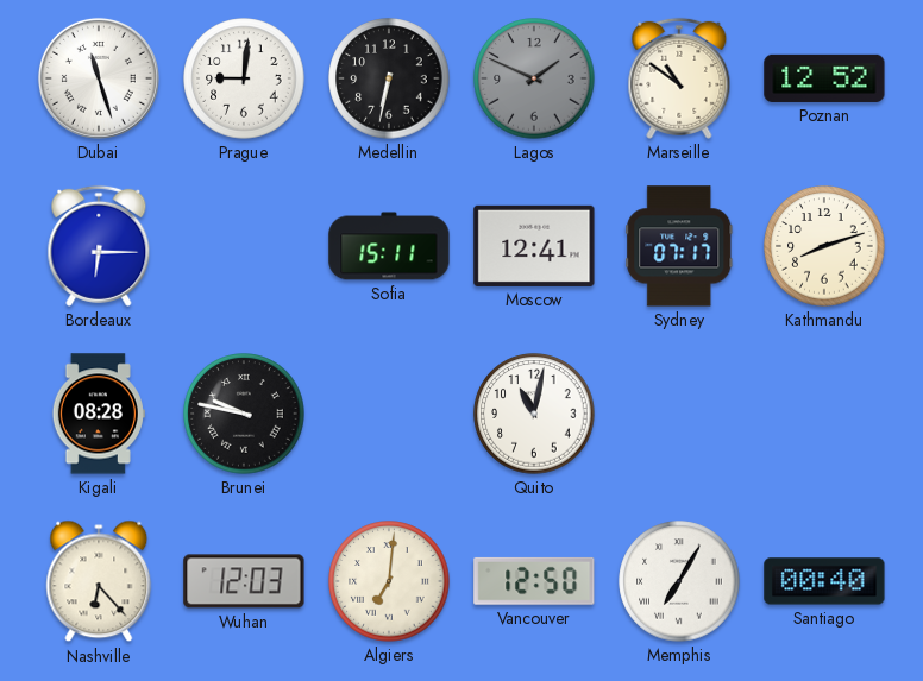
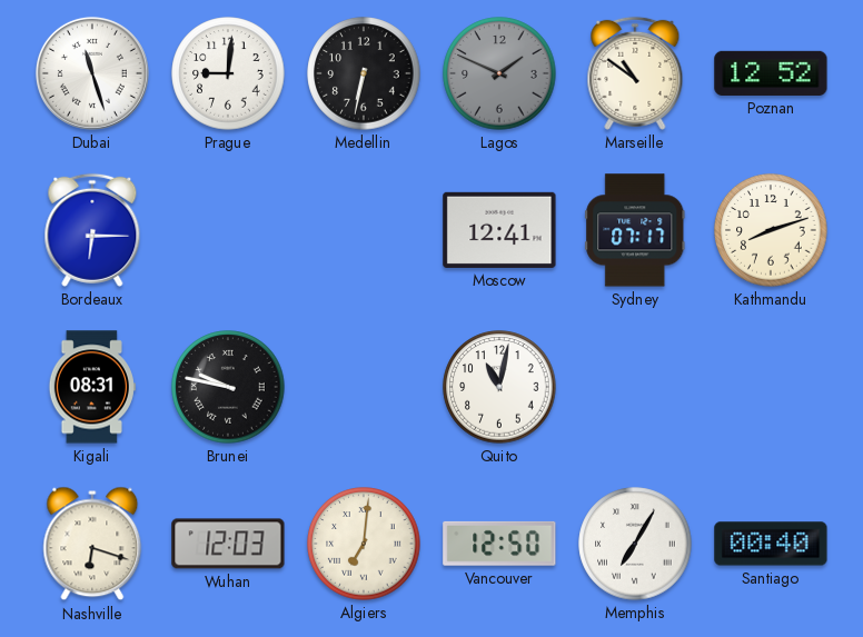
Sofia: 15:11 -> none
Kigali: 08:28 -> 08:31
Nashville: 6:23 -> 6:18
